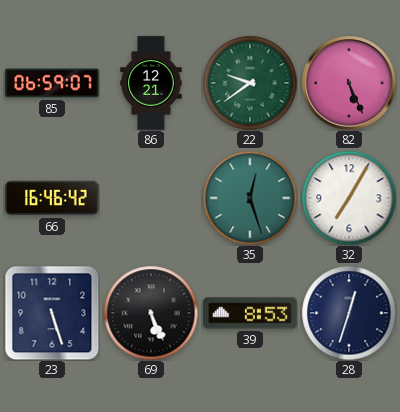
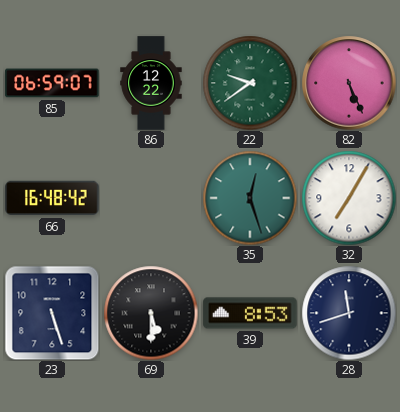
86: 12:21 -> 12:22
66: 16:46 -> 16:48
69: 5:26 -> 5:30
28: 12:33 -> 11:42
